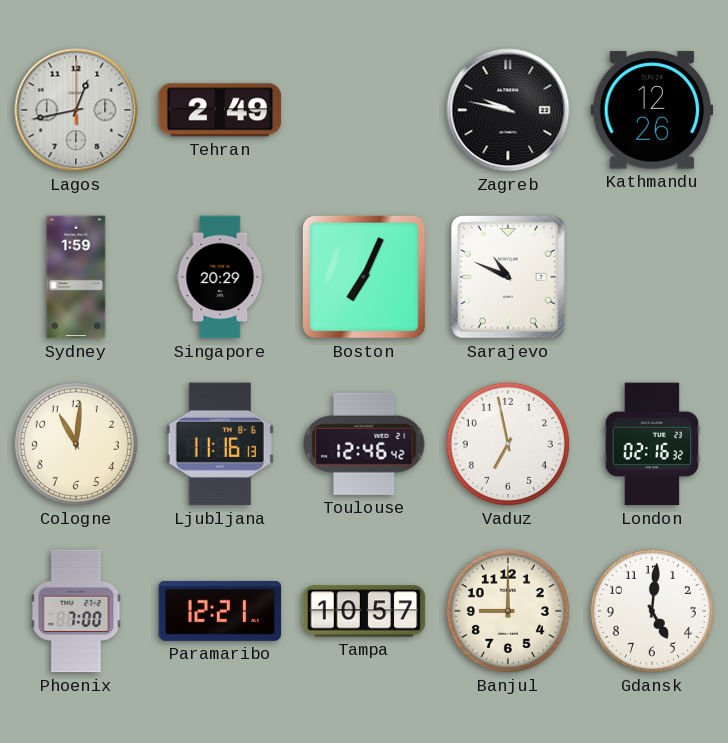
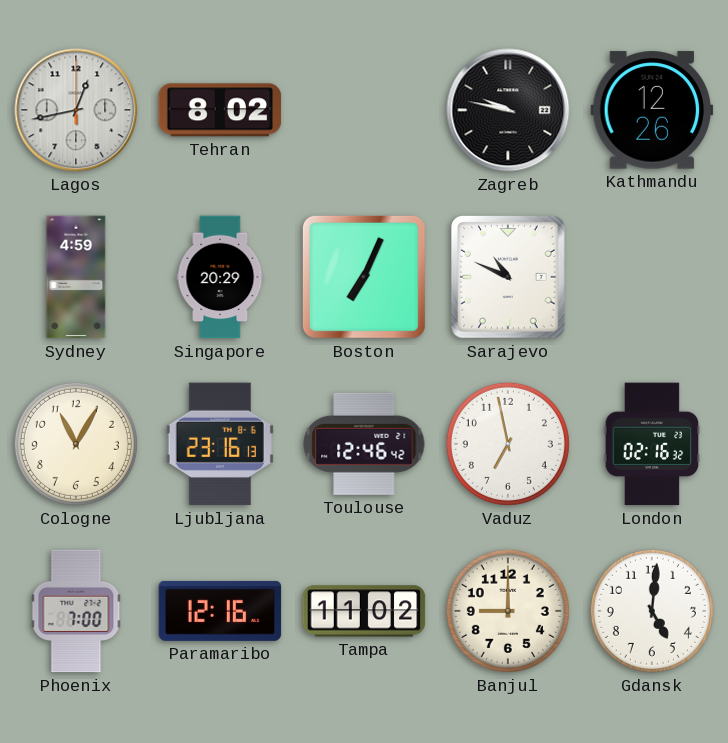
Tehran: 2:49 -> 8:02
Sydney: 1:59 -> 4:59
Cologne: 11:01 -> 11:05
Ljubljana: 11:16 -> 23:16
Paramaribo: 12:21 -> 12:16
Tampa: 10:57 -> 11:02
